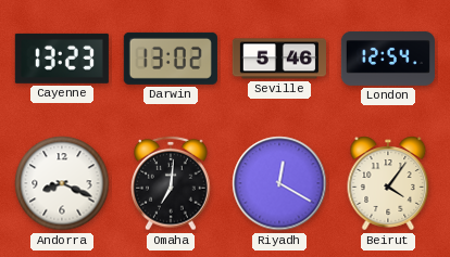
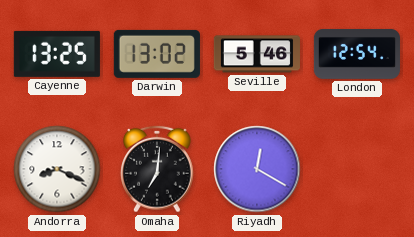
Cayenne: 13:23 -> 13:25
Beirut: 4:06 -> none
